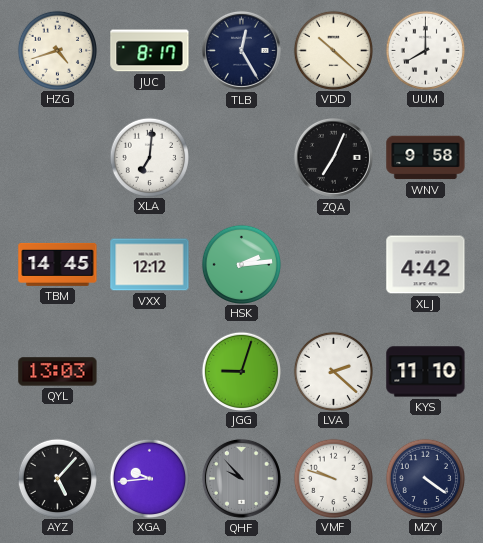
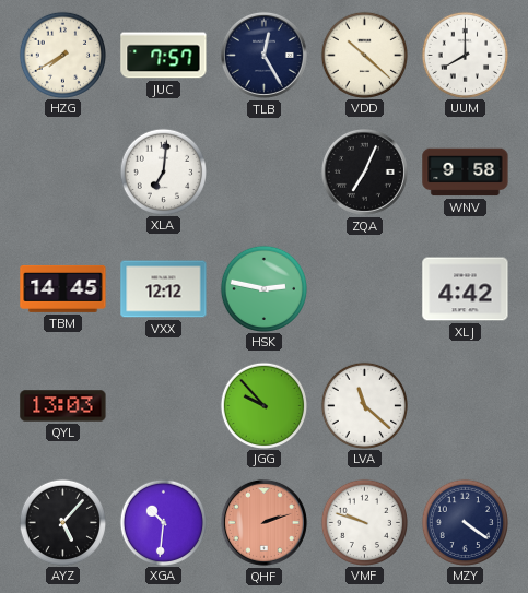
HZG: 4:42 -> 7:40
JUC: 8:17 -> 7:57
HSK: 2:14 -> 2:47
JGG: 9:03 -> 9:53
LVA: 2:22 -> 11:22
KYS: 11:10 -> none
XGA: 9:44 -> 10:31
QHF: 9:53 -> 2:12
QHF dial: grey -> salmon
